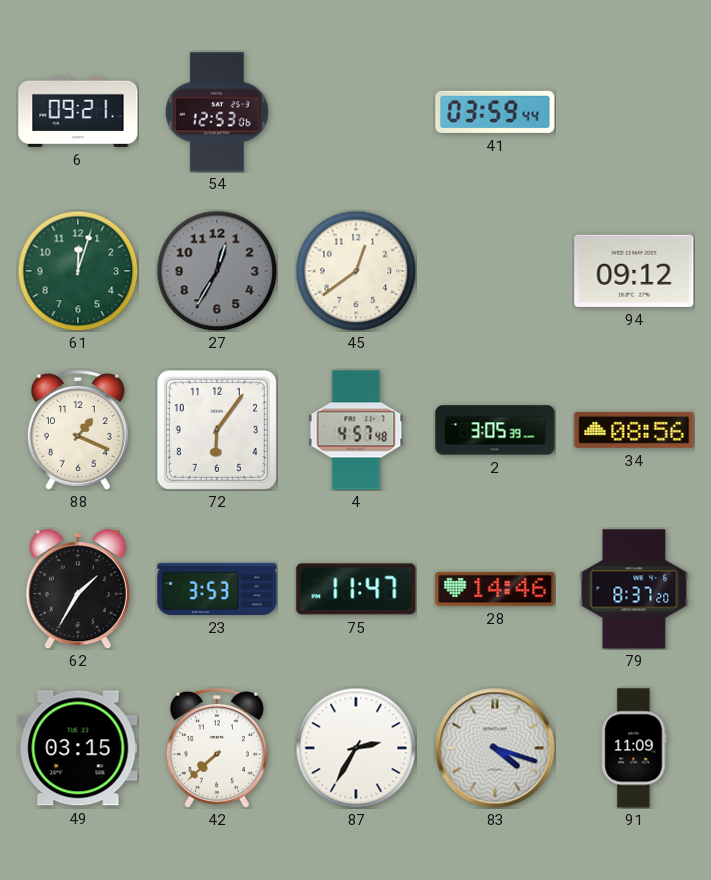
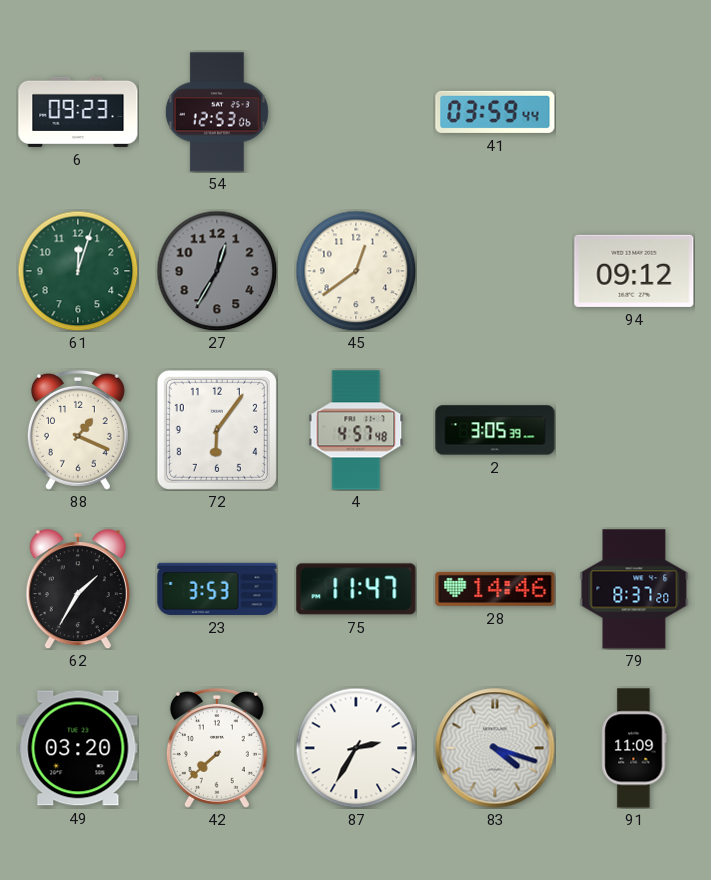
6: 09:21 -> 09:23
34: 08:56 -> none
49: 03:15 -> 03:20
